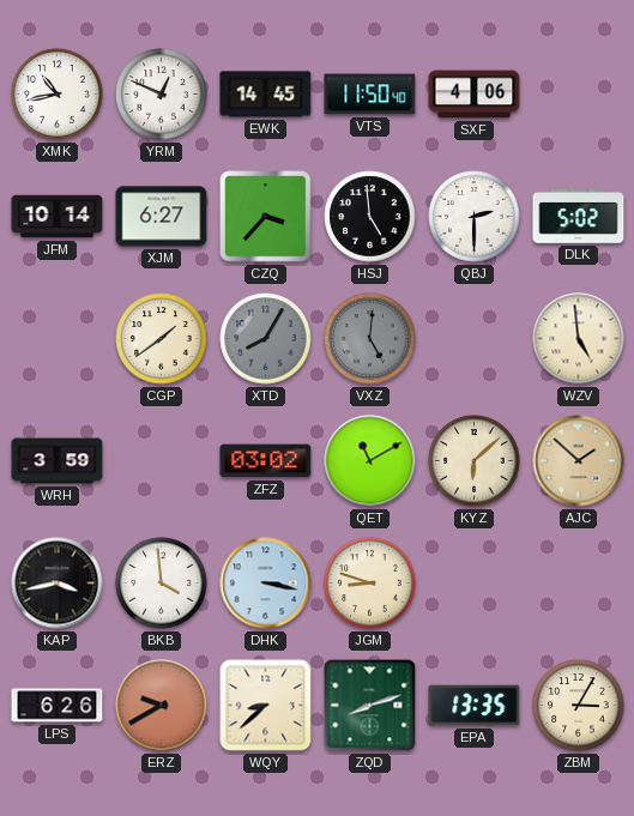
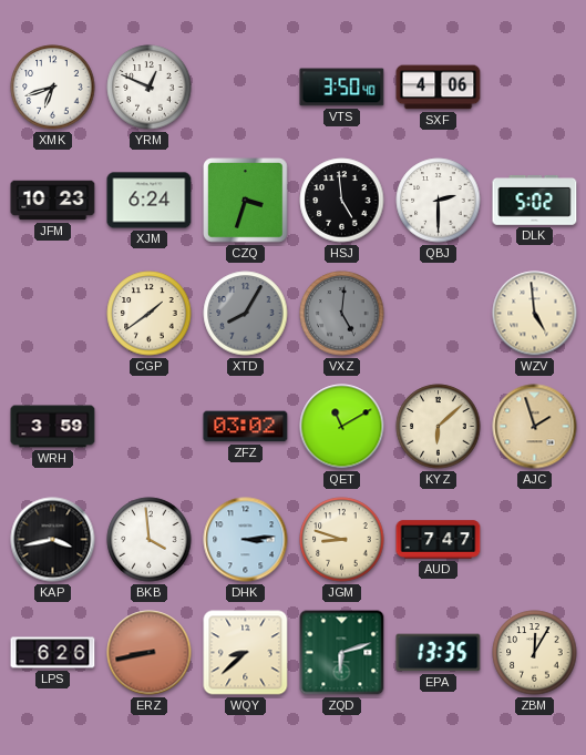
XMK: 10:43 -> 6:42
EWK: 14:45 -> none
VTS: 11:50 -> 3:50
JFM: 10:14 -> 10:23
XJM: 6:27 -> 6:24
CZQ: 3:37 -> 3:33
AJC: 1:52 -> 1:57
DHK: 3:17 -> 3:14
AUD: none -> 7:47
ERZ: 9:40 -> 8:43
ZQD: 8:12 -> 6:12
ZBM: 3:05 -> 12:05
